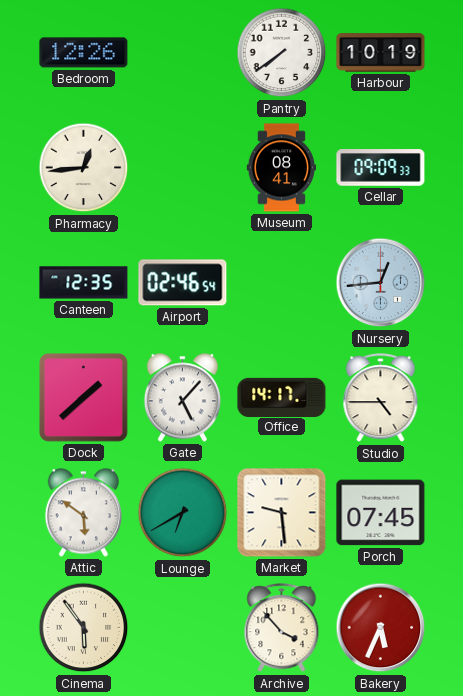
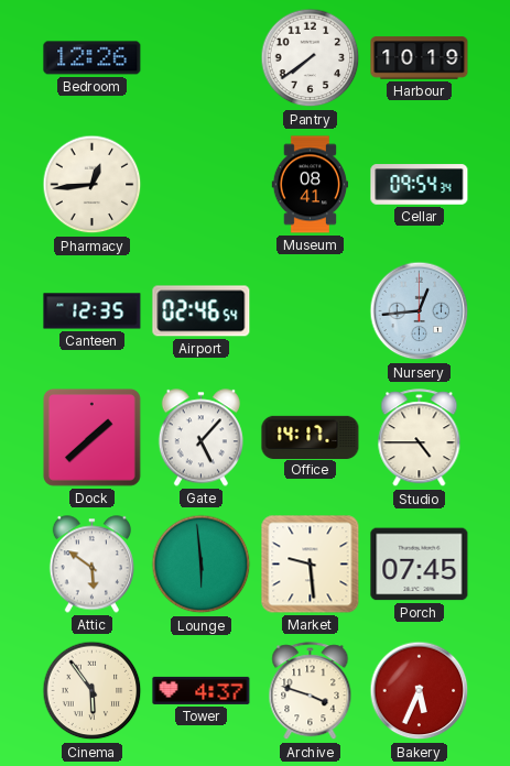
Cellar: 09:09 -> 09:54
Lounge: 6:40 -> 5:59
Tower: none -> 4:37
Archive: 3:53 -> 3:48
